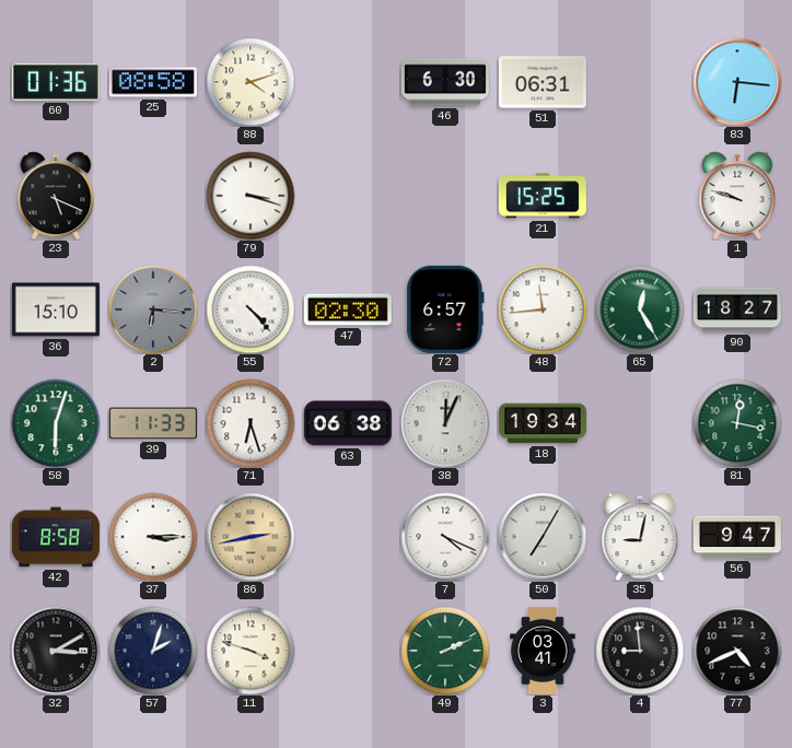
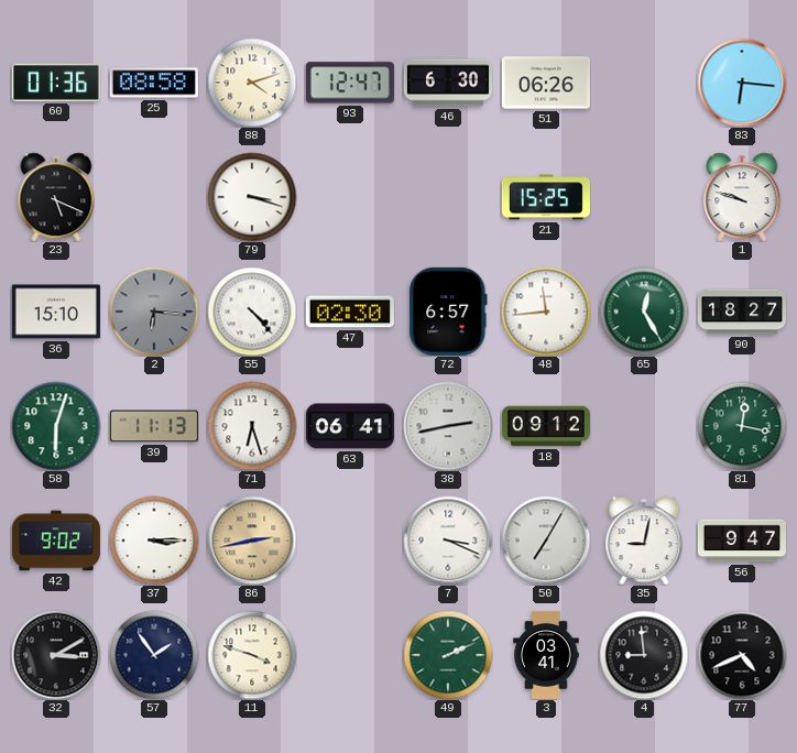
93: none -> 12:47
51: 06:31 -> 06:26
39: 11:33 -> 11:13
63: 06:38 -> 06:41
38: 12:04 -> 2:43
18: 19:34 -> 09:12
42: 8:58 -> 9:02
7: 4:19 -> 3:19
57: 2:03 -> 1:54
